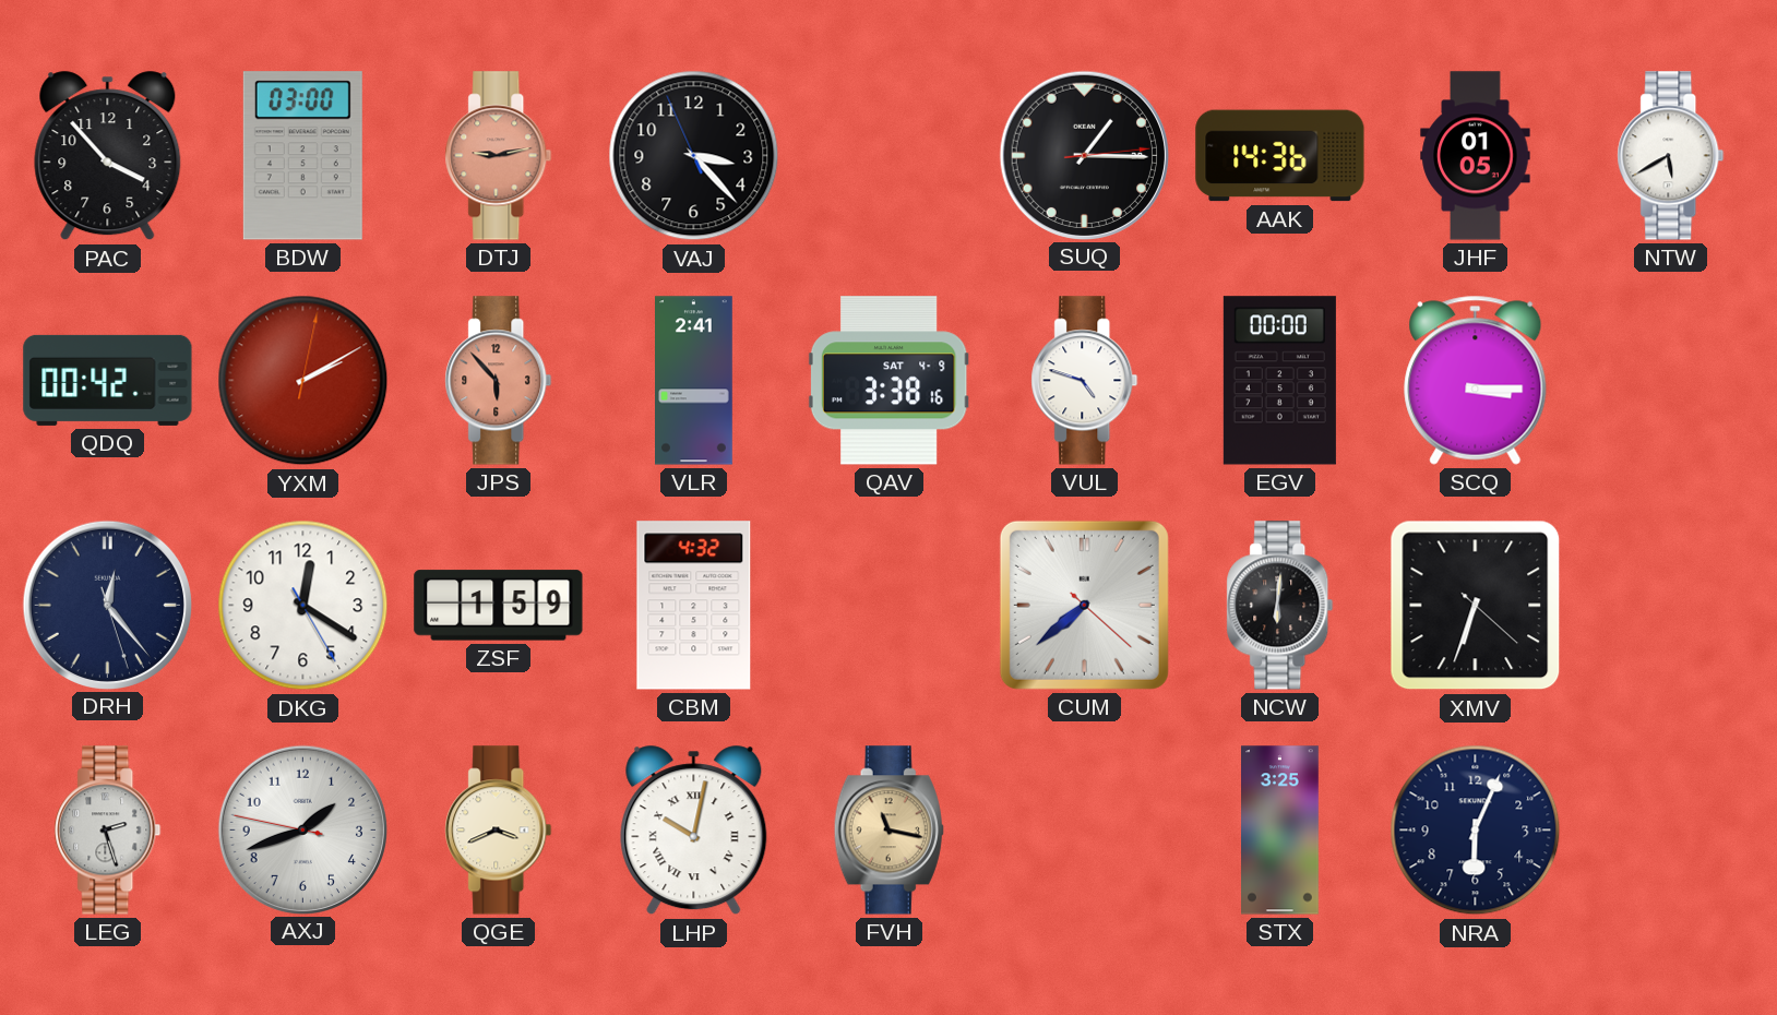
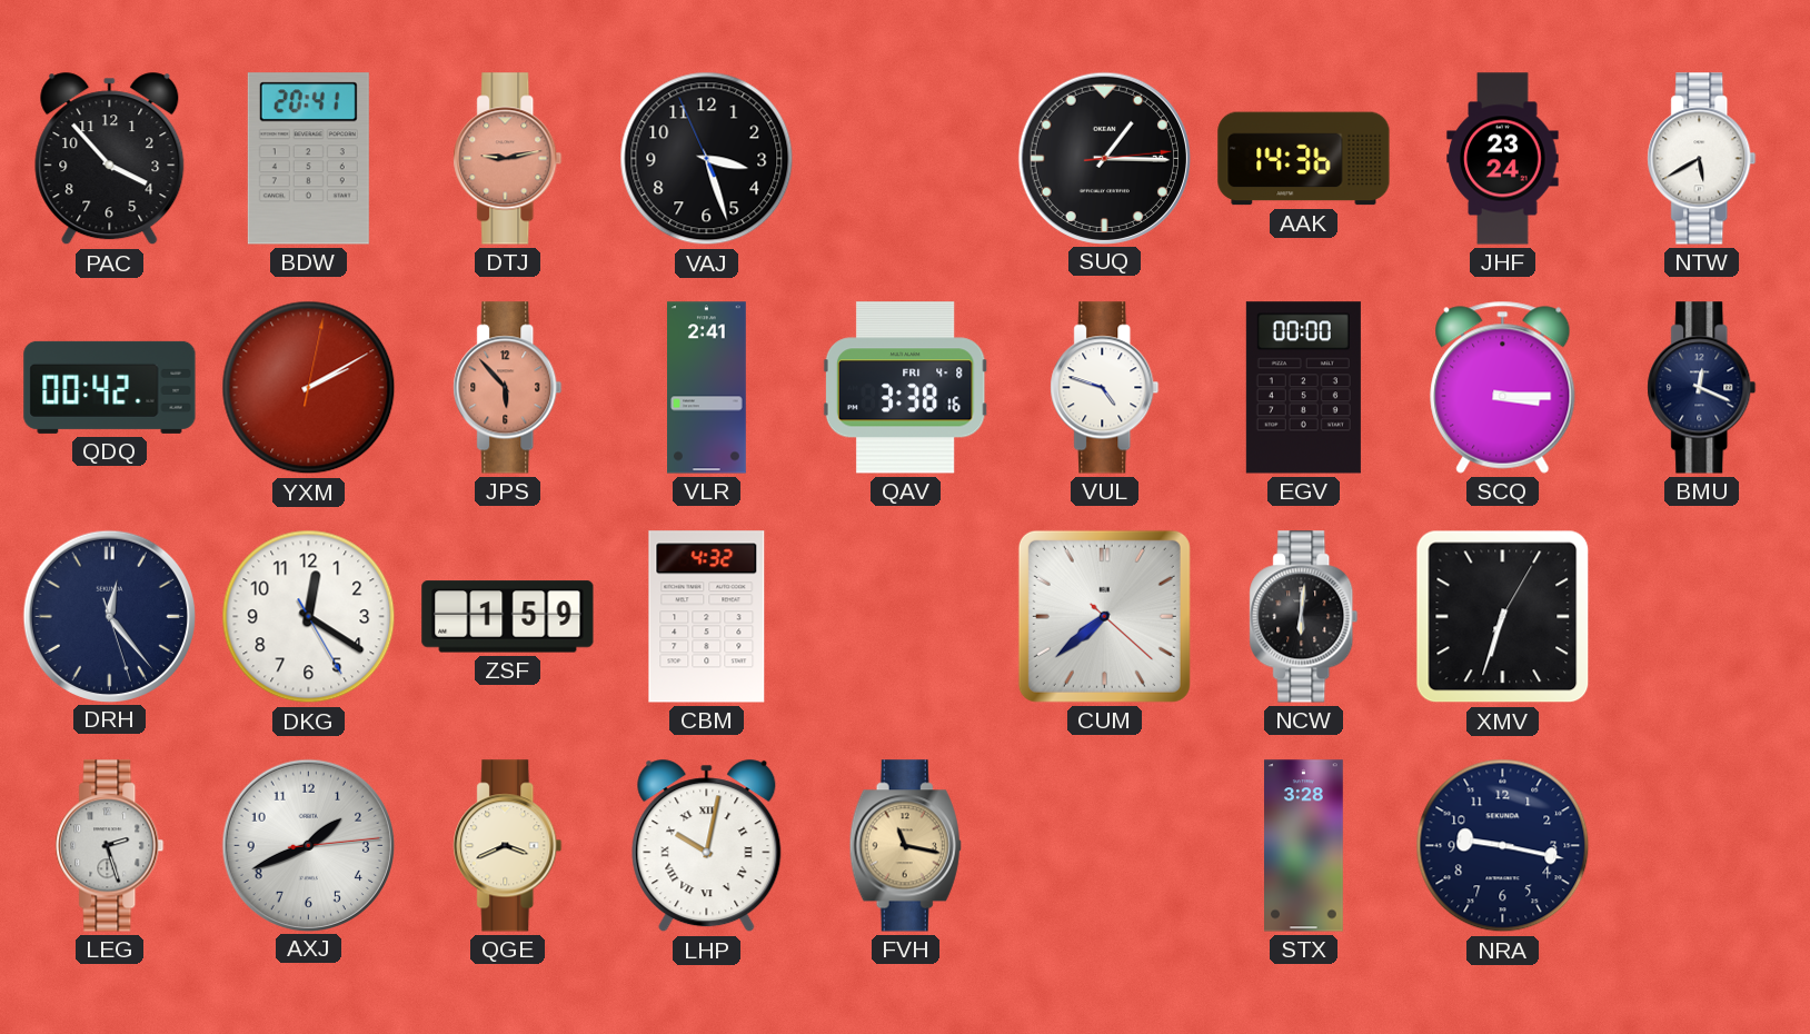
BDW: 03:00 -> 20:41
VAJ: 3:22 -> 3:26
JHF: 01:05 -> 23:24
QAV date: SAT 4-9 -> FRI 4-8
BMU: none -> 12:19
XMV: 6:33:22 -> 6:33:05
AXJ: 1:41:47 -> 1:41:14
STX: 3:25 -> 3:28
NRA: 6:04 -> 9:17
